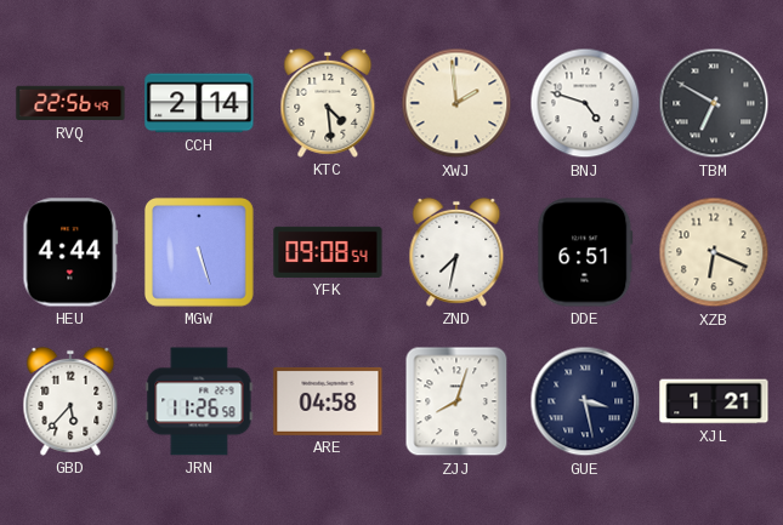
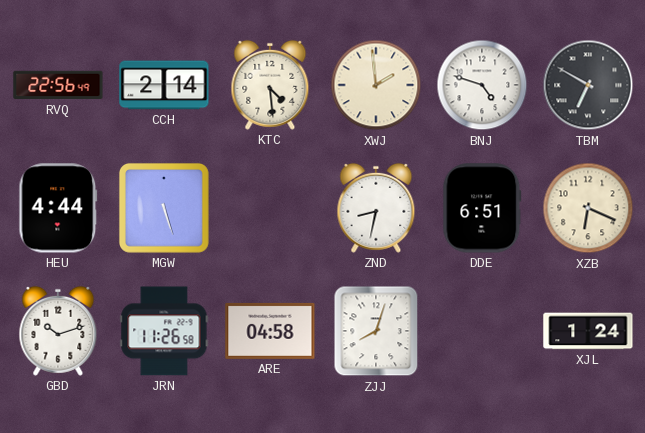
YFK: 09:08 -> none
ZND: 7:32 -> 8:32
GBD: 5:37 -> 10:12
GUE: 3:28 -> none
XJL: 1:21 -> 1:24
